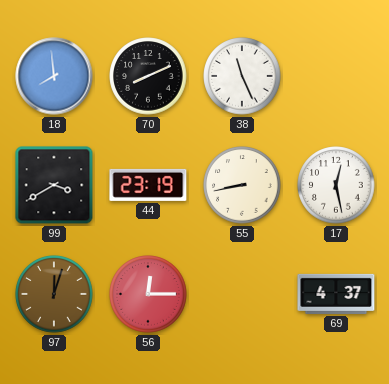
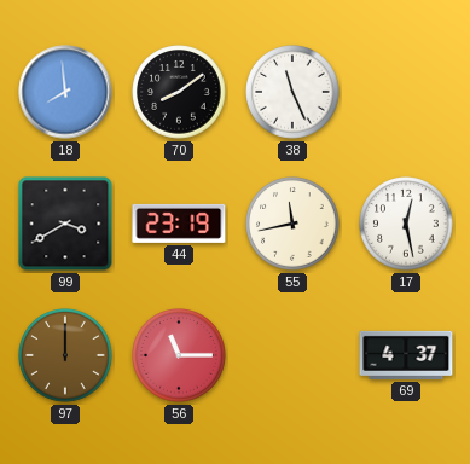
70: 8:11 -> 8:09
55: 8:43 -> 11:43
97: 12:03 -> 12:00
56: 12:15 -> 11:15
